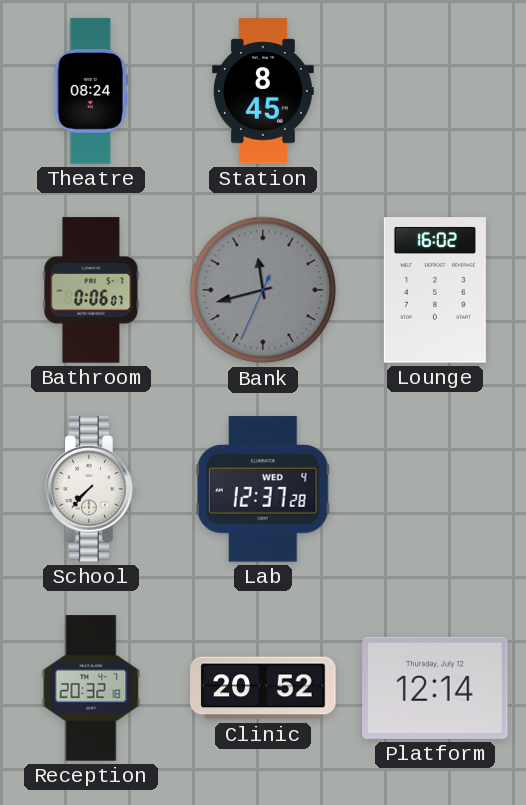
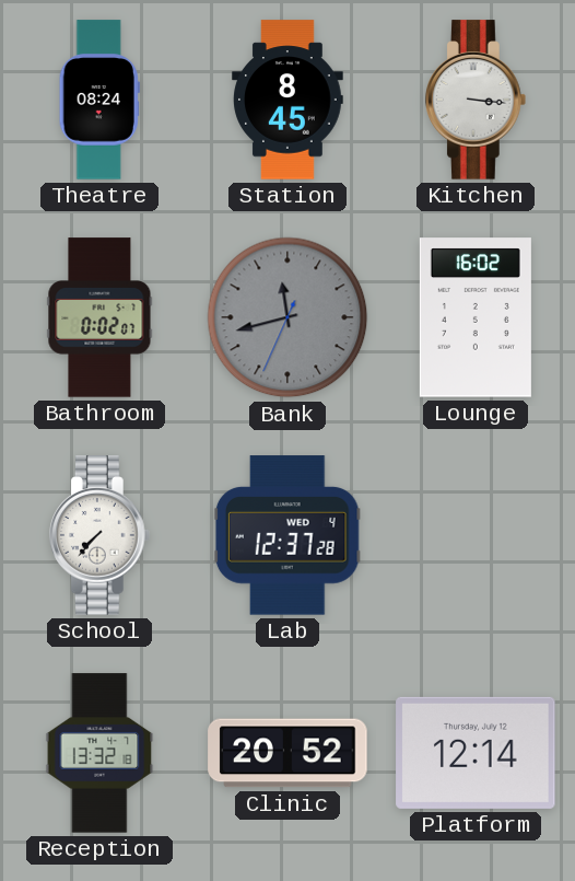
Kitchen: none -> 3:16
Bathroom: 0:06 -> 0:02
Reception: 20:32 -> 13:32
